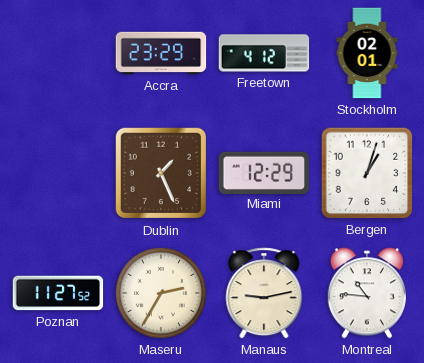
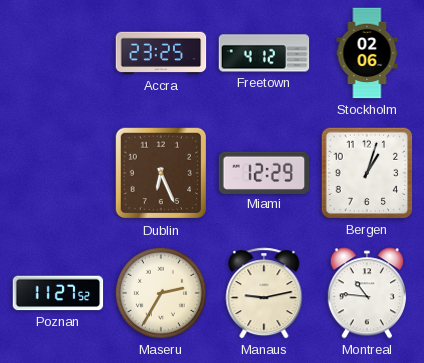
Accra: 23:29 -> 23:25
Stockholm: 02:01 -> 02:06
Dublin: 1:26 -> 6:26
